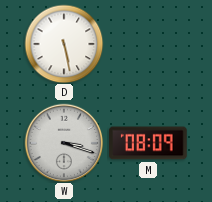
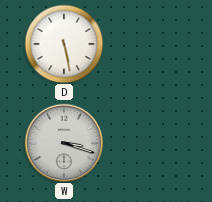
M: 08:09 -> none
